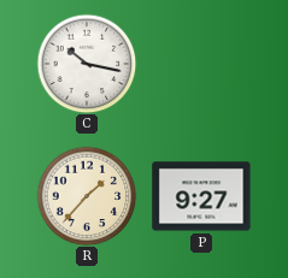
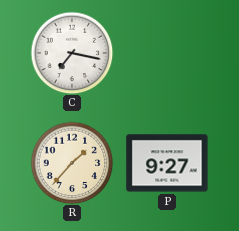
C: 10:17 -> 7:17
